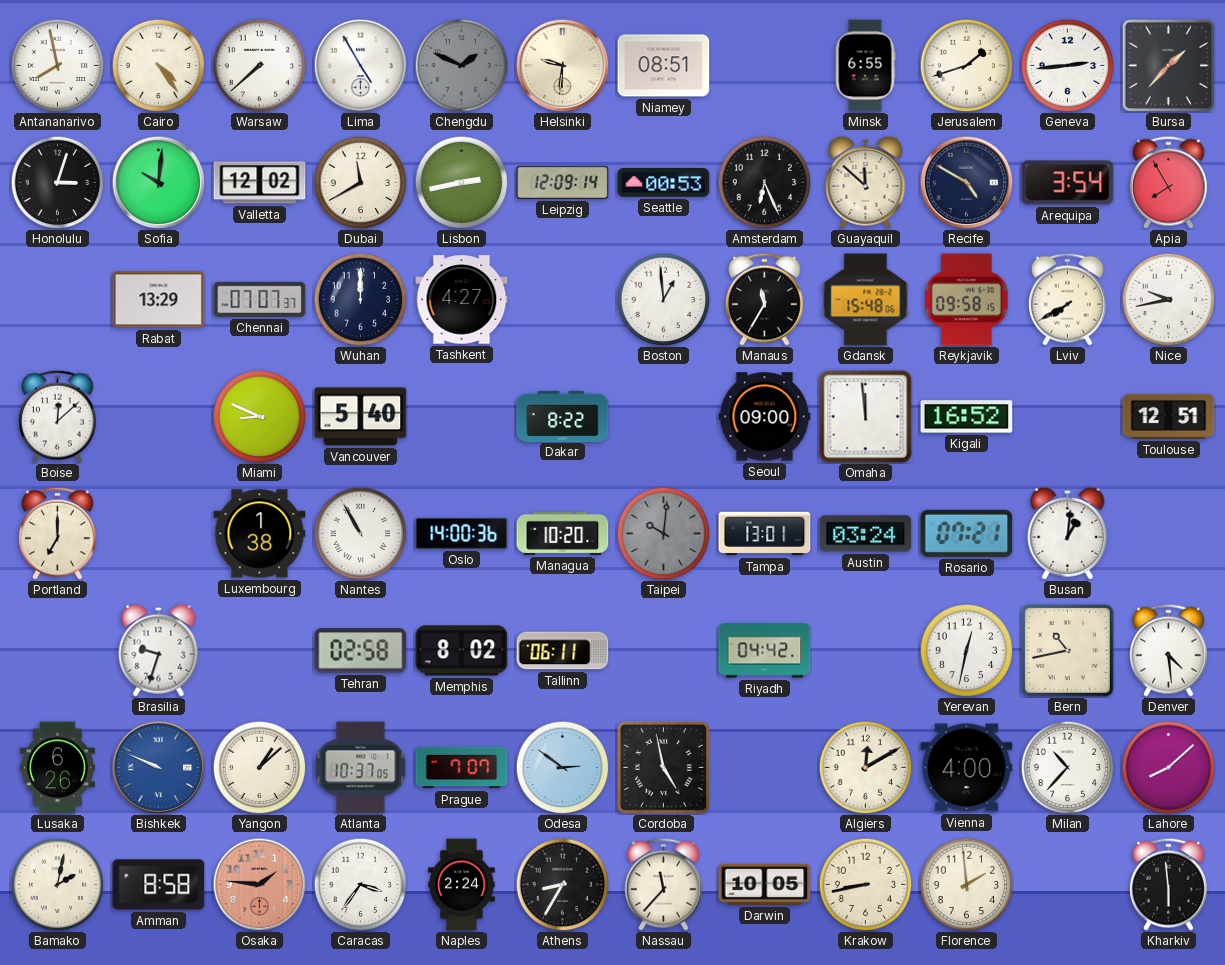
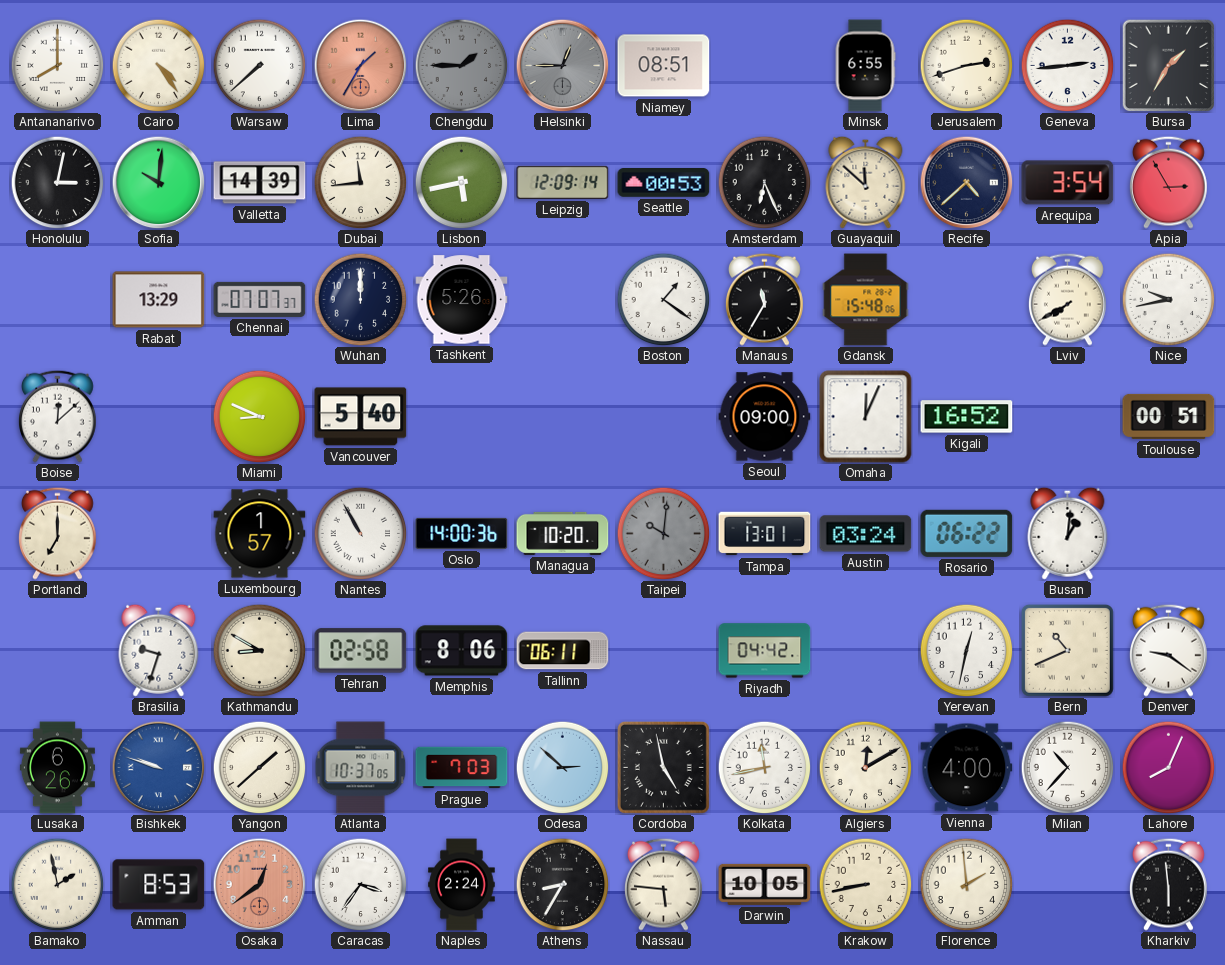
Antananarivo: 7:58 -> 8:00
Lima: 4:55 -> 1:35
Lima dial: white -> salmon
Chengdu: 1:49 -> 1:45
Helsinki: 9:31 -> 12:45
Helsinki dial: cream -> grey
Jerusalem: 1:42 -> 2:42
Bursa: 1:37 -> 1:35
Honolulu: 3:03 -> 3:02
Valletta: 12:02 -> 14:39
Dubai: 11:40 -> 11:44
Lisbon: 2:43 -> 5:43
Recife: 4:50 -> 4:38
Apia: 7:55 -> 2:55
Tashkent: 4:27 -> 5:26
Boston: 12:59 -> 1:21
Reykjavik: 09:58 -> none
Dakar: 8:22 -> none
Omaha: 11:59 -> 12:04
Toulouse: 12:51 -> 00:51
Luxembourg: 1:38 -> 1:57
Rosario: 07:21 -> 06:22
Kathmandu: none -> 8:50
Memphis: 8:02 -> 8:06
Bern: 10:43 -> 10:41
Denver: 4:29 -> 9:21
Bishkek: 9:49 -> 9:48
Yangon: 1:08 -> 1:38
Prague: 7:07 -> 7:03
Odesa: 2:51 -> 2:52
Kolkata: none -> 11:43
Lahore: 8:08 -> 8:04
Bamako: 2:02 -> 1:58
Amman: 8:58 -> 8:53
Osaka: 1:46 -> 12:39
Nassau: 11:37 -> 5:46
